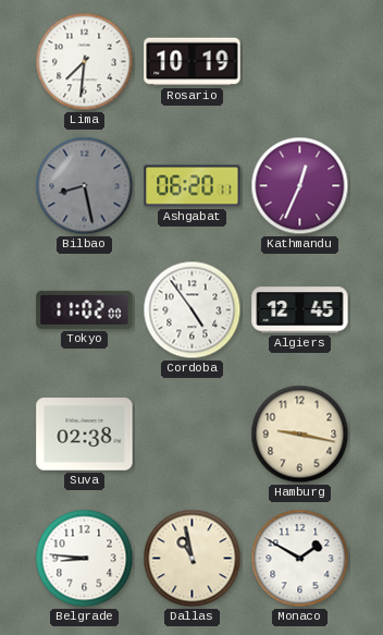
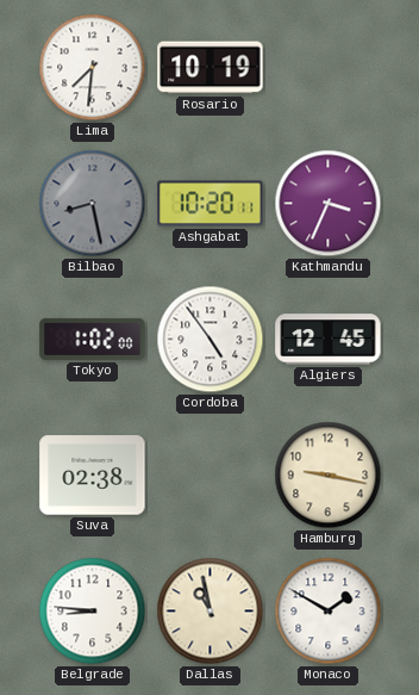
Ashgabat: 06:20 -> 10:20
Kathmandu: 12:34 -> 3:34
Tokyo: 11:02 -> 1:02
